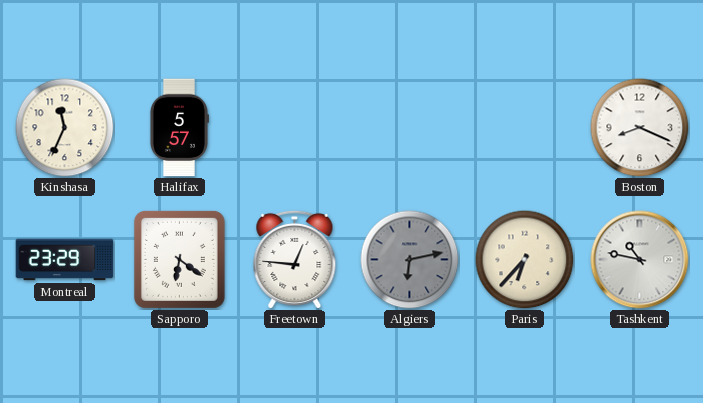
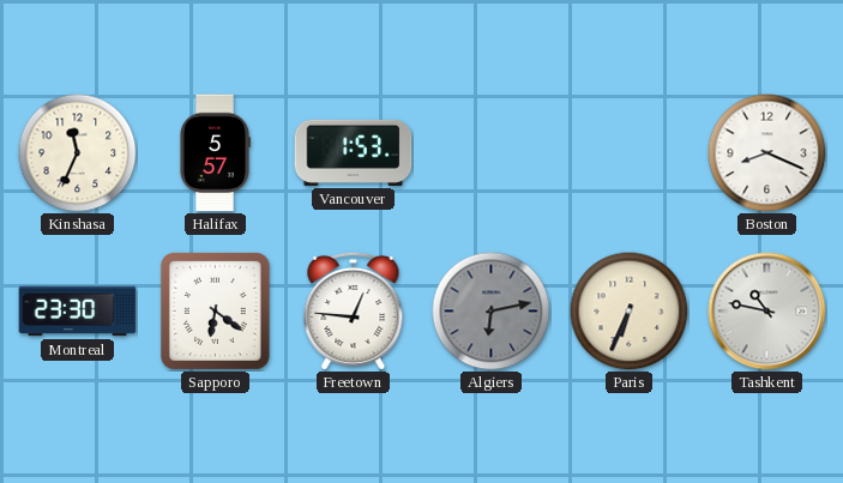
Vancouver: none -> 1:53
Montreal: 23:29 -> 23:30
Paris: 6:37 -> 6:34
